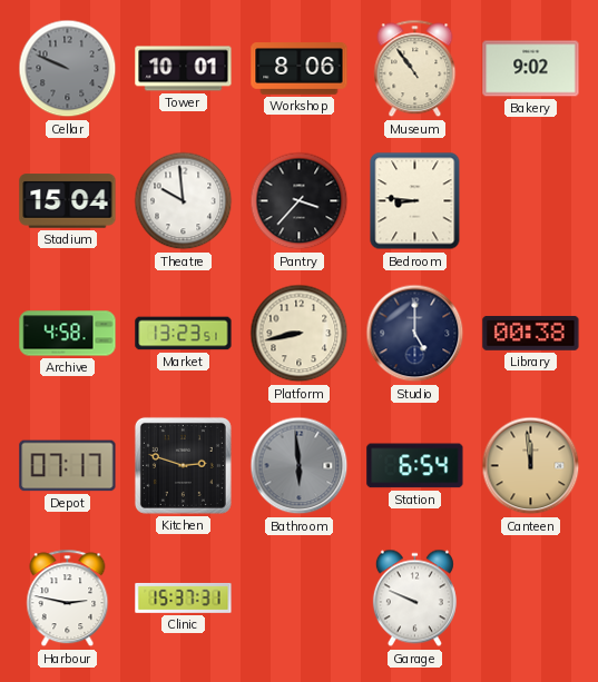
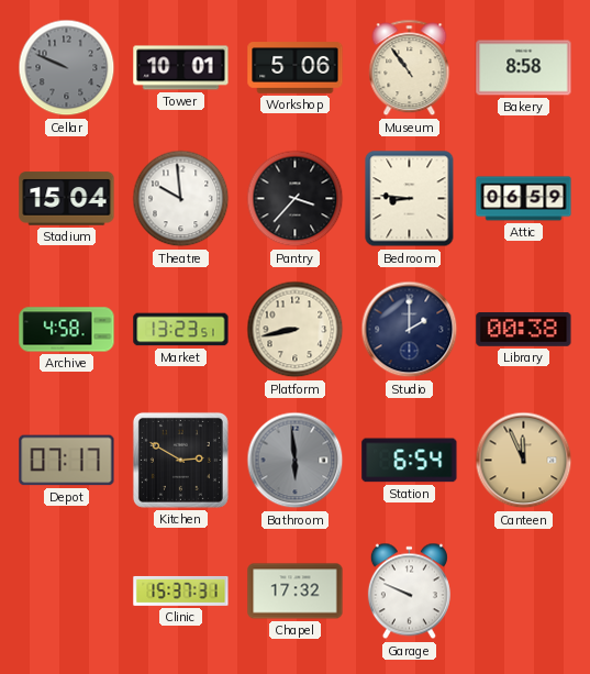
Workshop: 8:06 -> 5:06
Bakery: 9:02 -> 8:58
Attic: none -> 06:59
Studio: 5:00 -> 2:00
Kitchen: 2:48 -> 2:50
Canteen: 11:59 -> 11:56
Harbour: 2:47 -> none
Chapel: none -> 17:32
